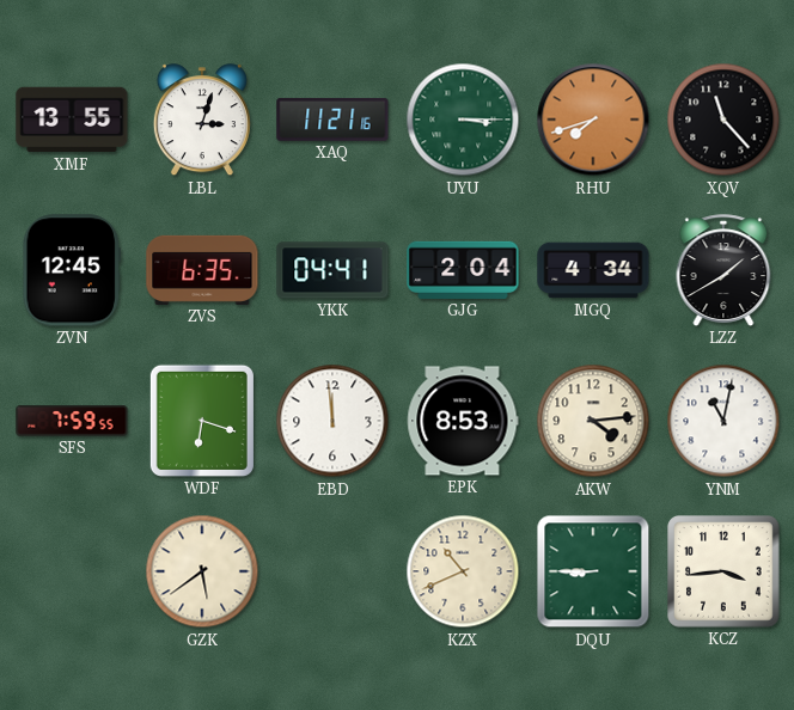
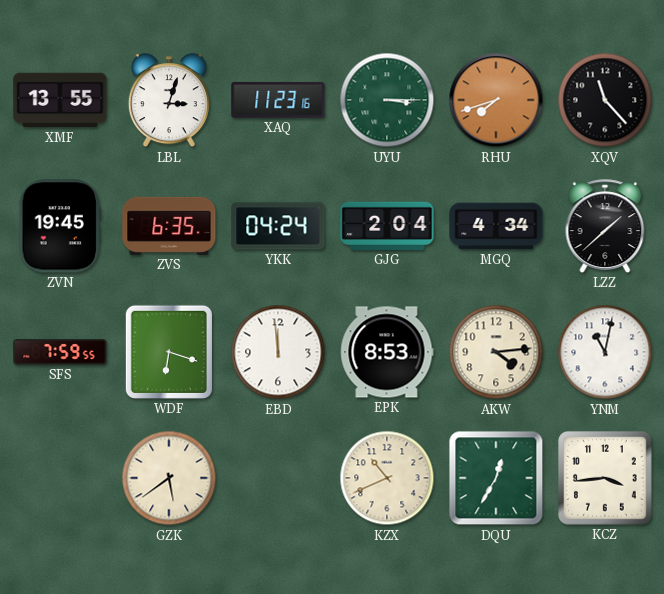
XAQ: 11:21 -> 11:23
ZVN: 12:45 -> 19:45
YKK: 04:41 -> 04:24
LZZ: 1:40 -> 1:38
DQU: 8:45 -> 12:35
